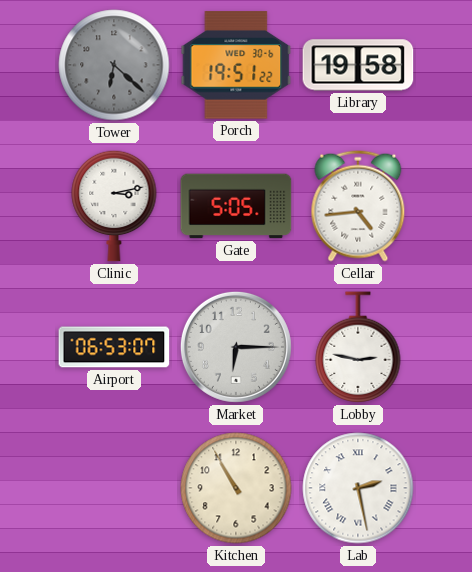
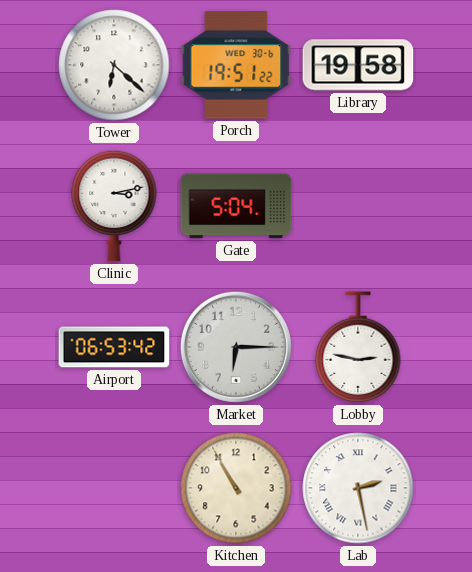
Tower dial: grey -> white
Gate: 5:05 -> 5:04
Cellar: 4:44 -> none
Airport: 06:53:07 -> 06:53:42
